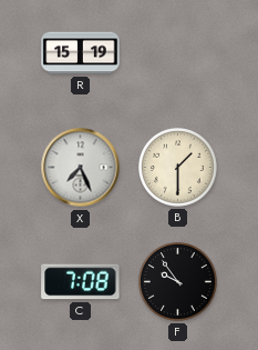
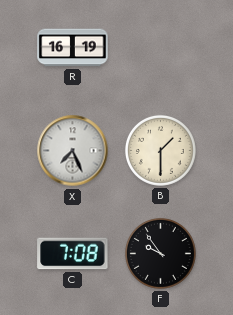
R: 15:19 -> 16:19
